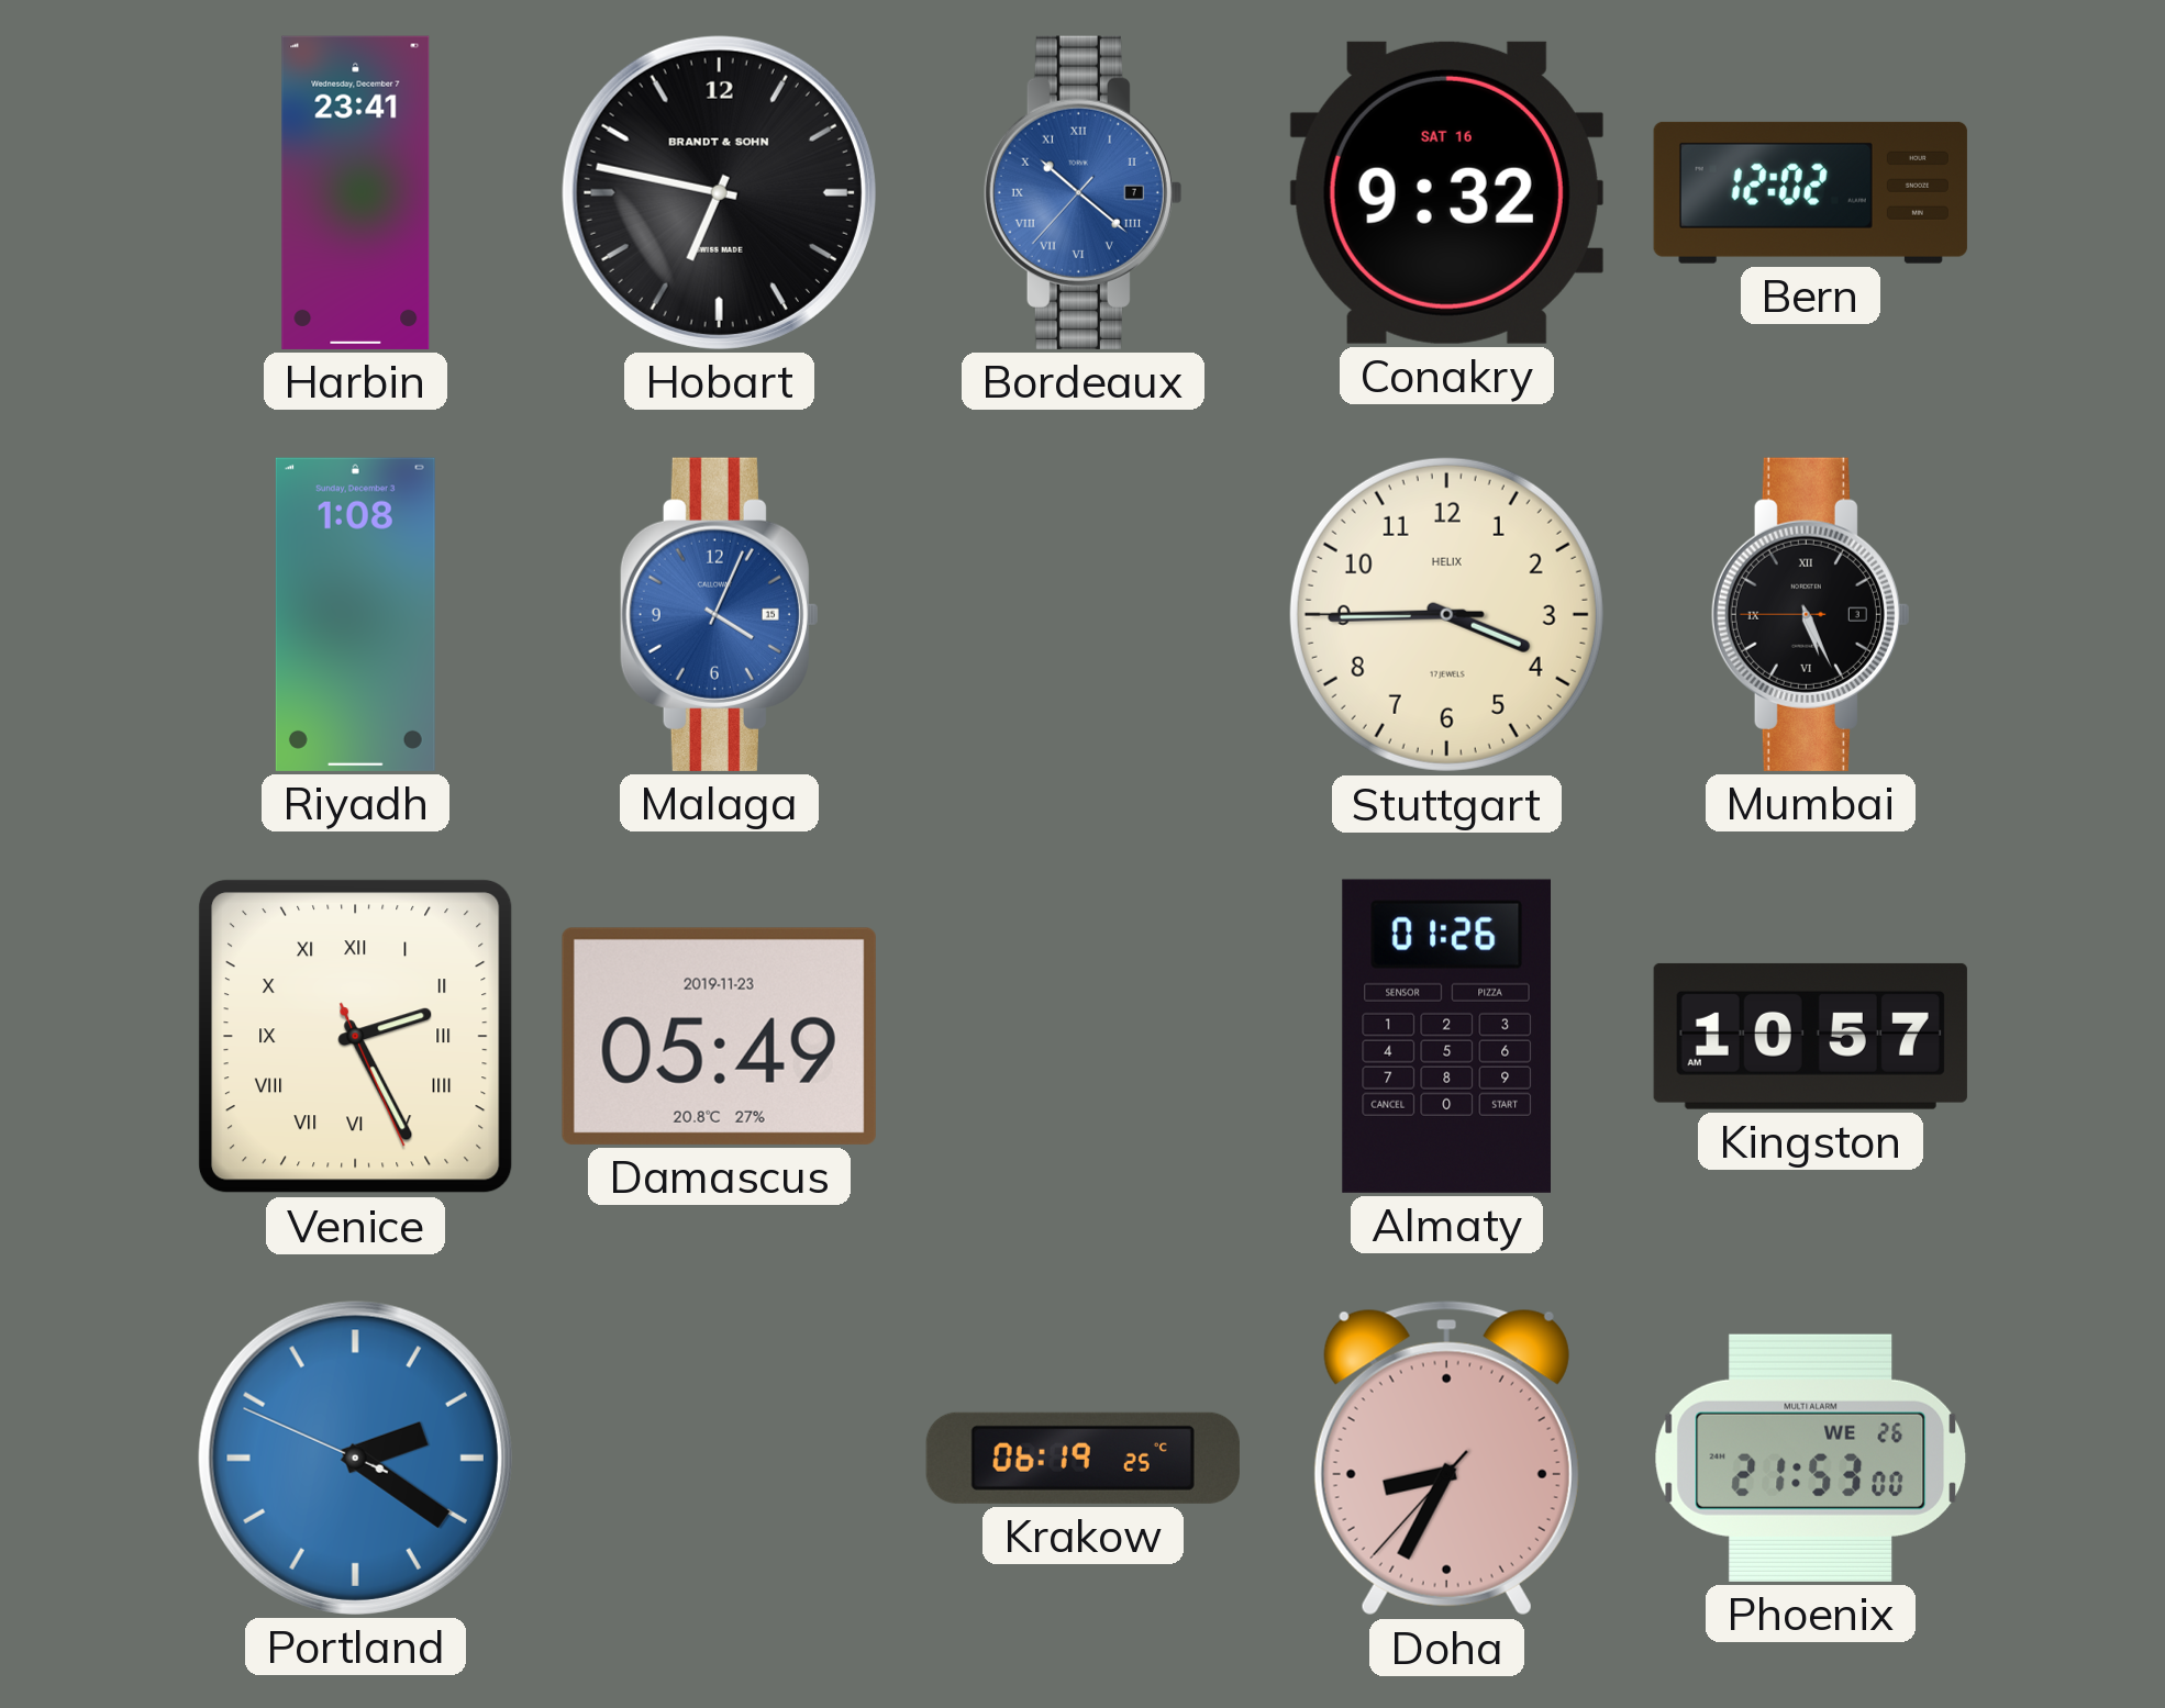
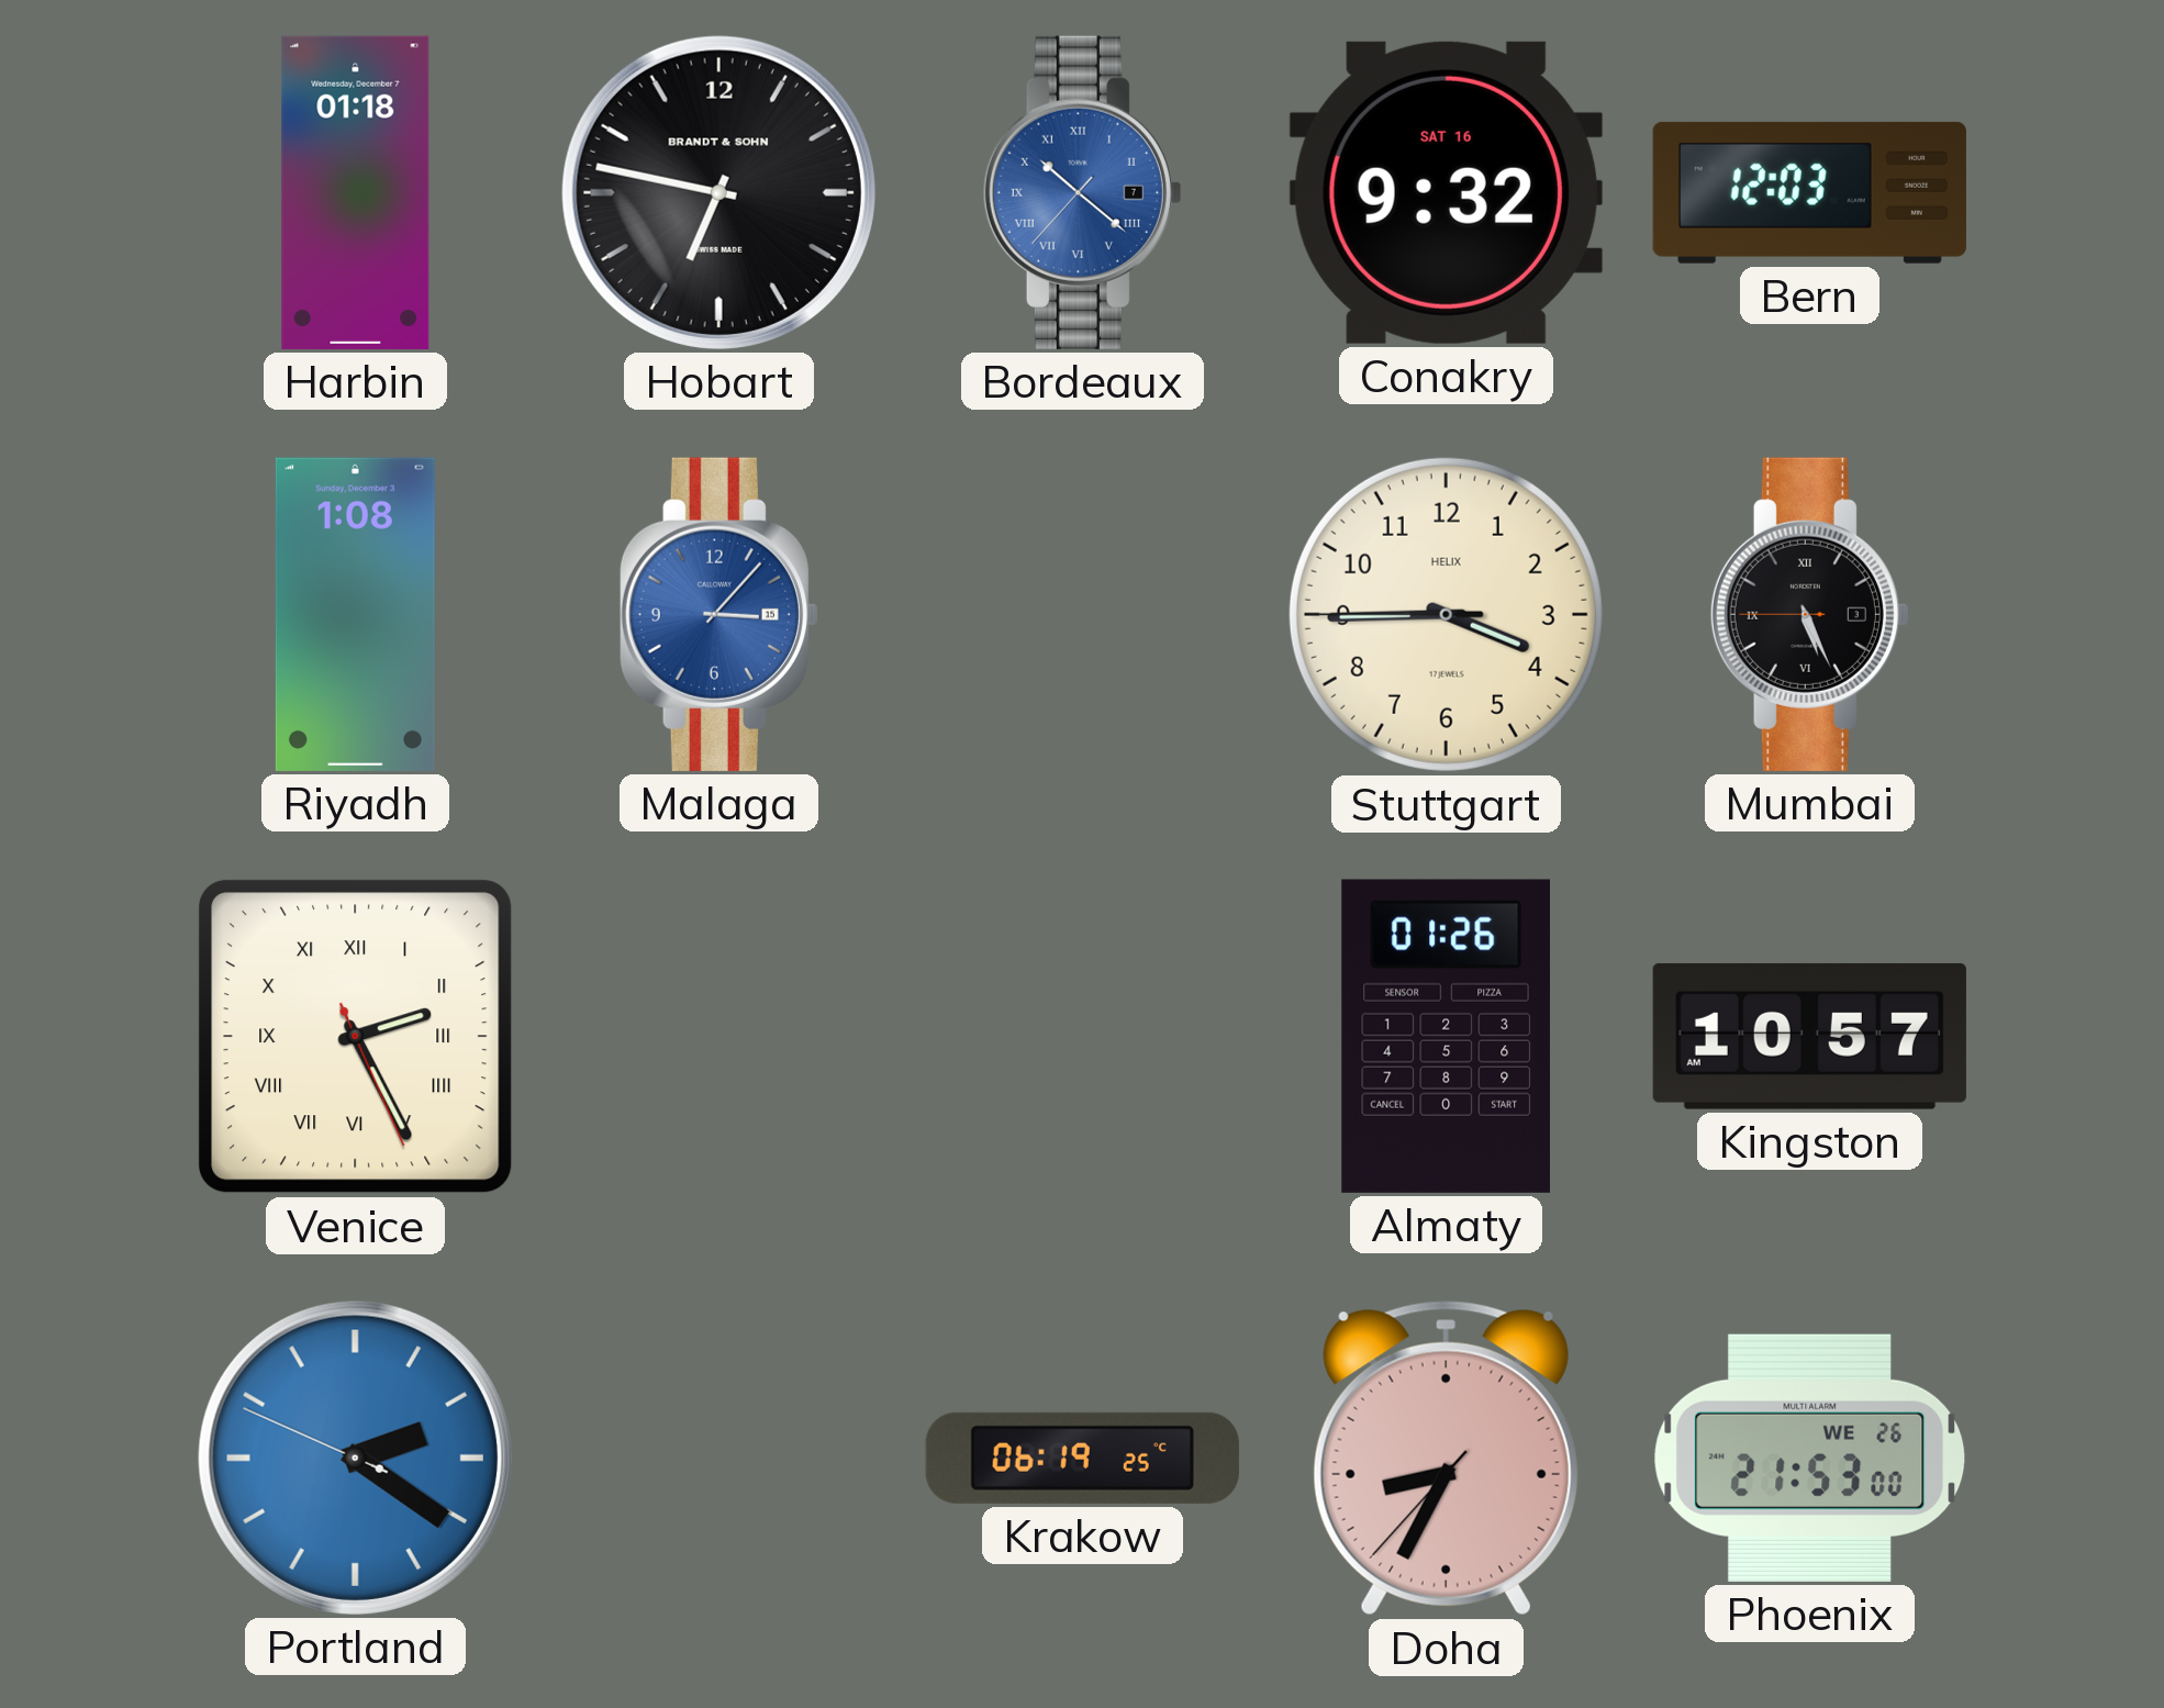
Harbin: 23:41 -> 01:18
Bern: 12:02 -> 12:03
Malaga: 4:04 -> 3:07
Damascus: 05:49 -> none
